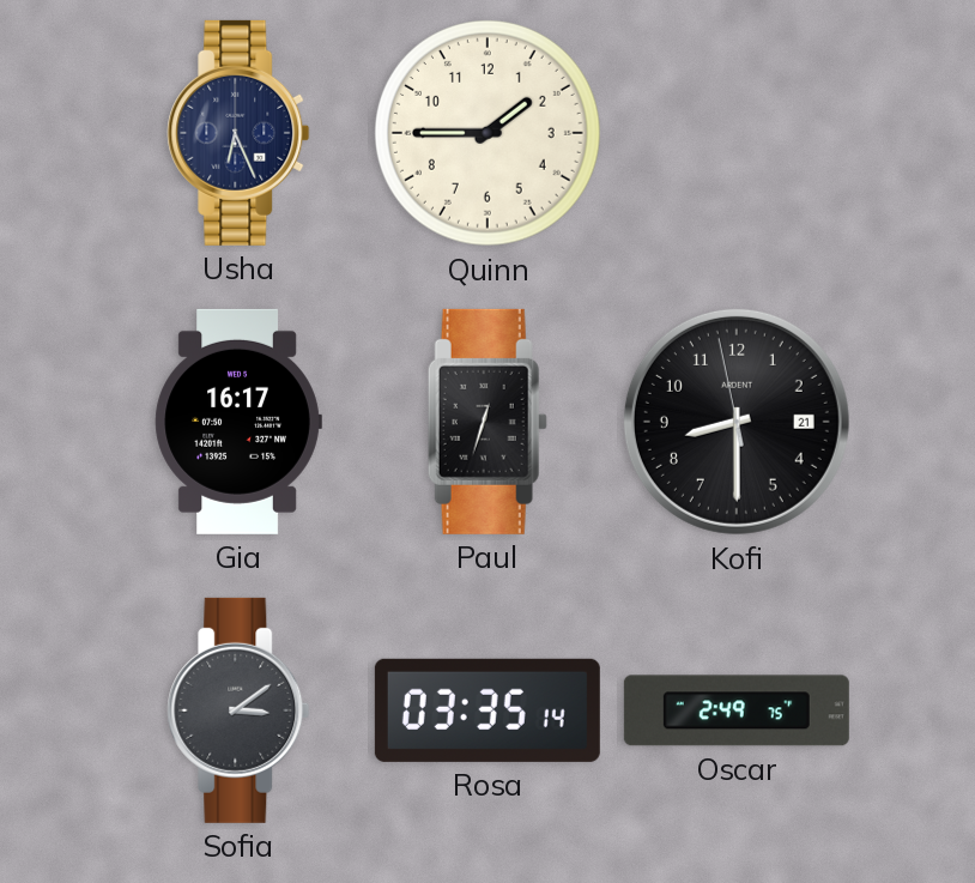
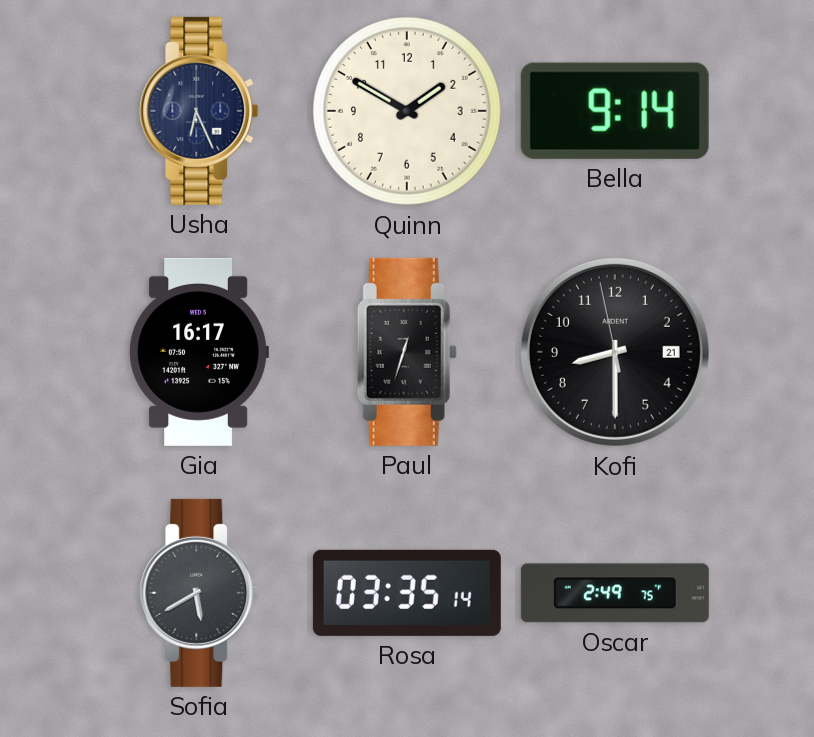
Quinn: 1:45 -> 1:50
Bella: none -> 9:14
Sofia: 3:09 -> 5:40
